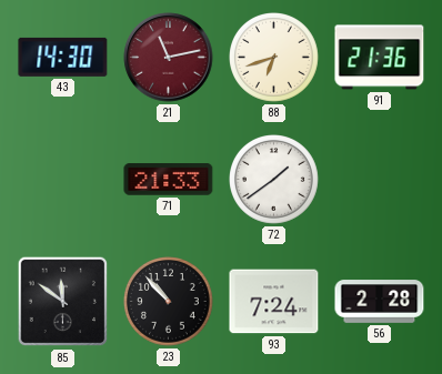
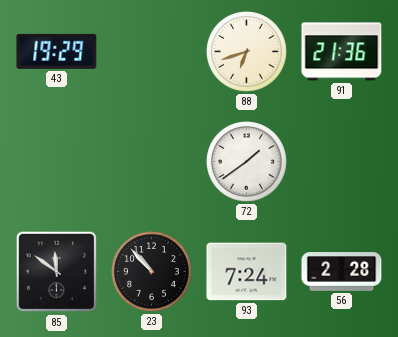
43: 14:30 -> 19:29
21: 11:13 -> none
71: 21:33 -> none
